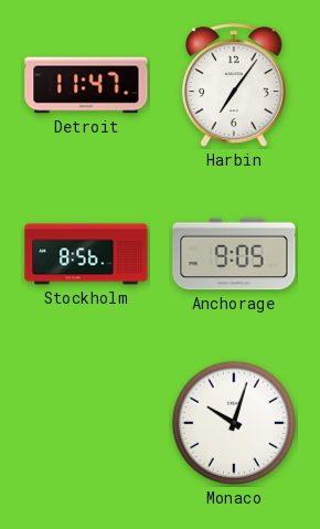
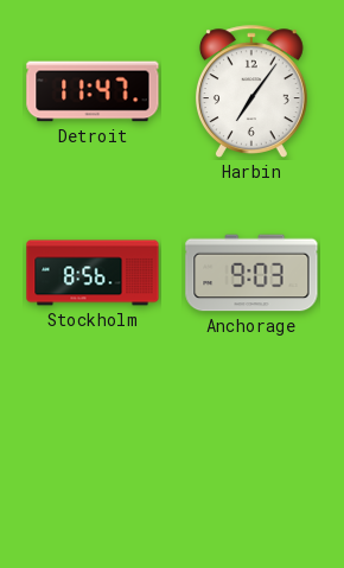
Anchorage: 9:05 -> 9:03
Monaco: 10:03 -> none
